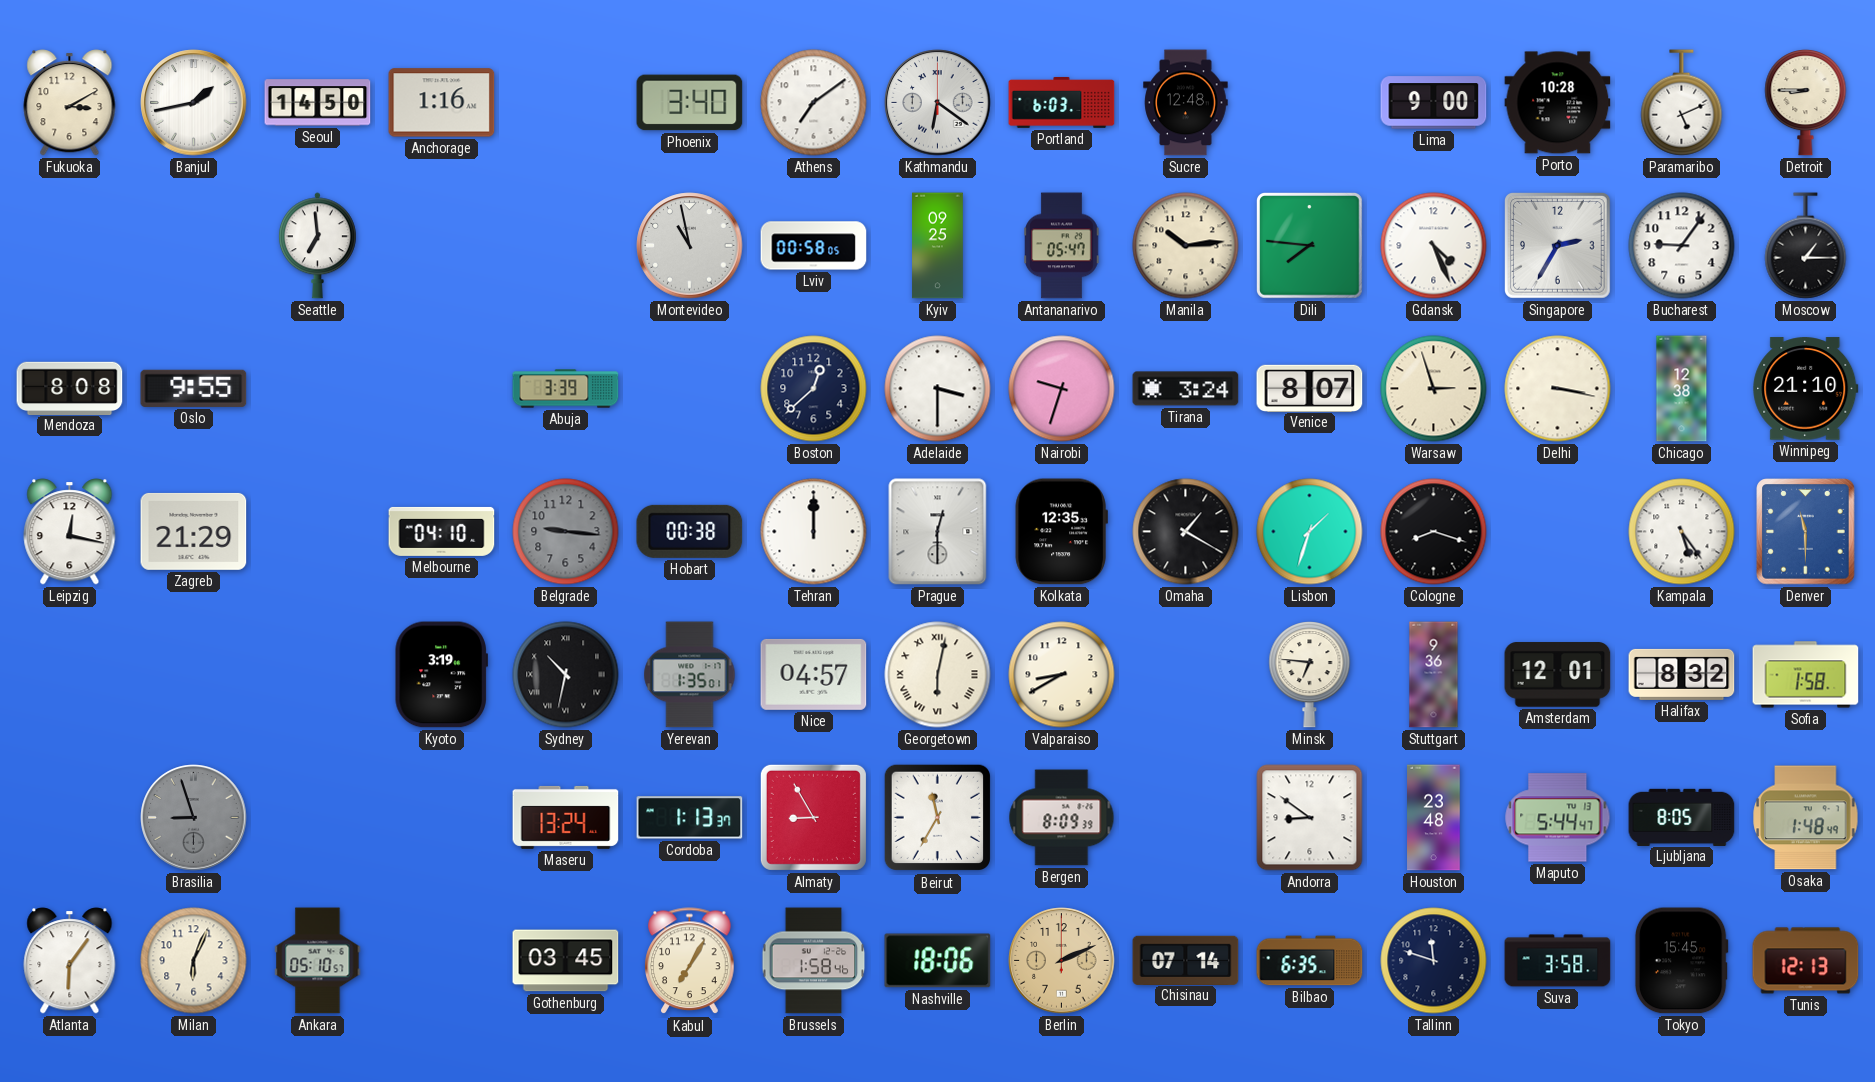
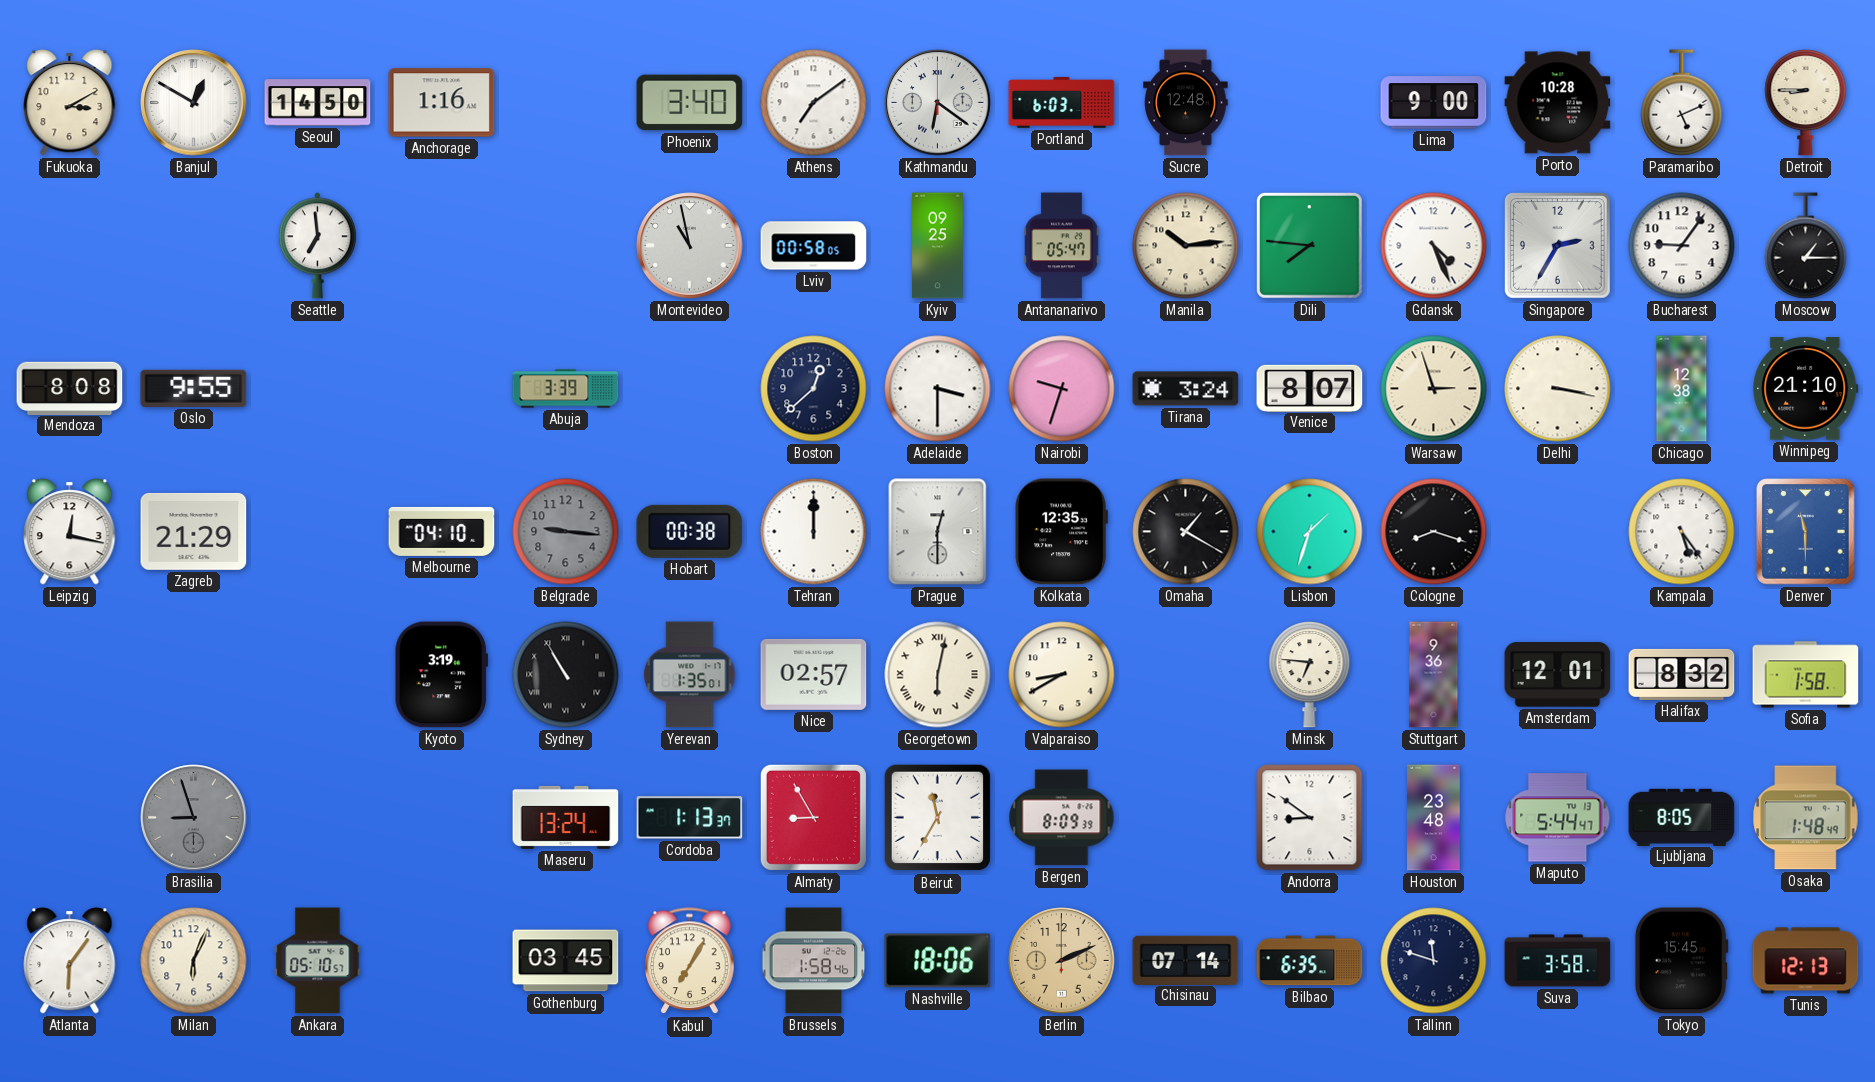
Banjul: 1:43 -> 12:50
Sydney: 10:32 -> 10:55
Nice: 04:57 -> 02:57
